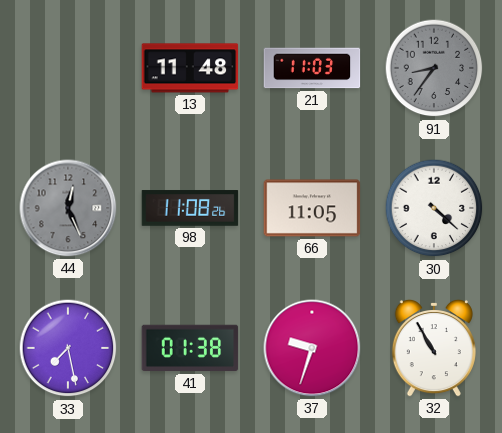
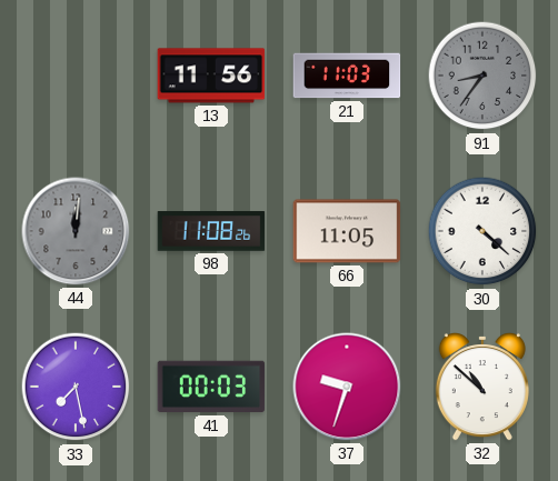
13: 11:48 -> 11:56
44: 12:26 -> 12:01
41: 01:38 -> 00:03
32: 10:55 -> 10:52
